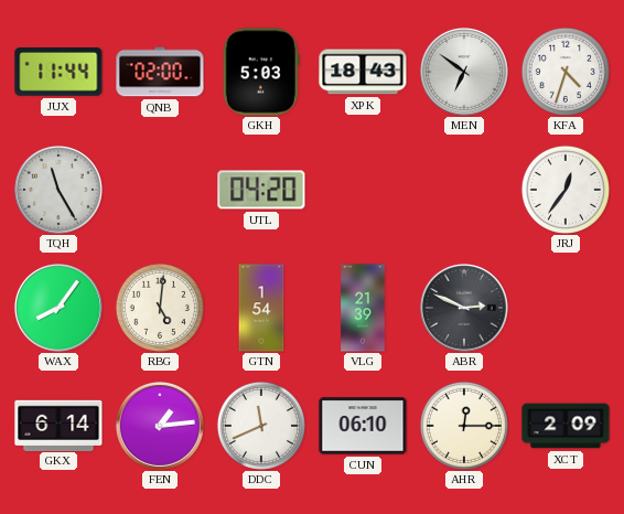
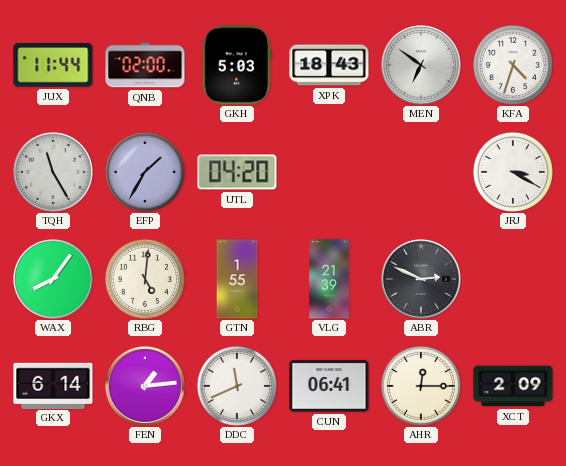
EFP: none -> 1:35
JRJ: 12:36 -> 3:20
GTN: 1:54 -> 1:55
CUN: 06:10 -> 06:41
